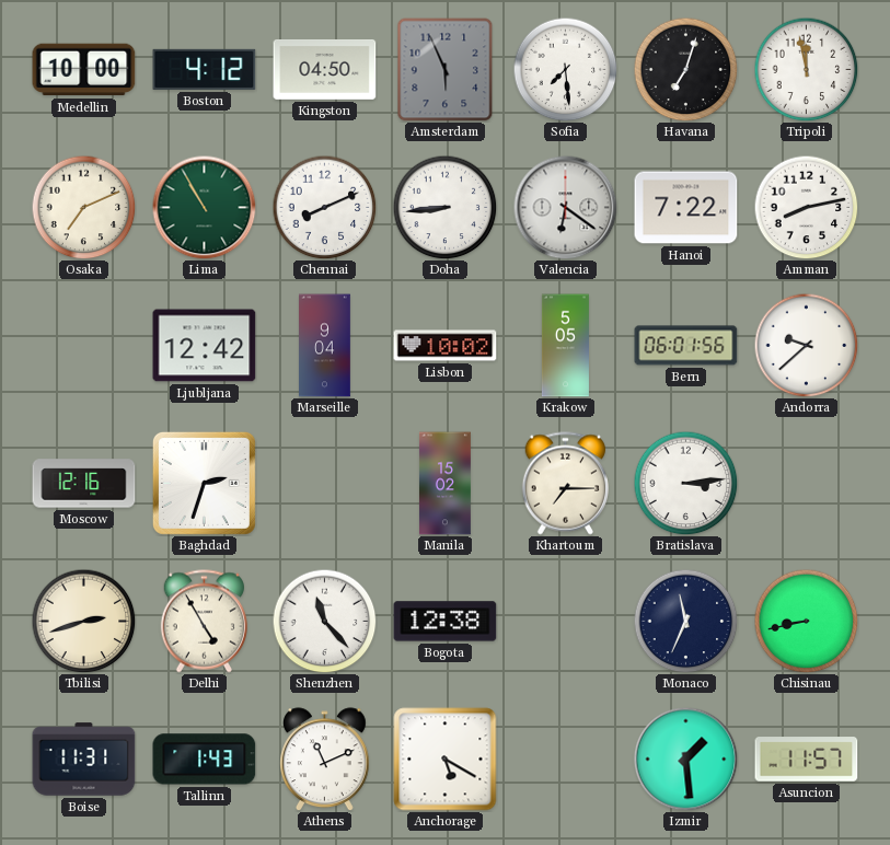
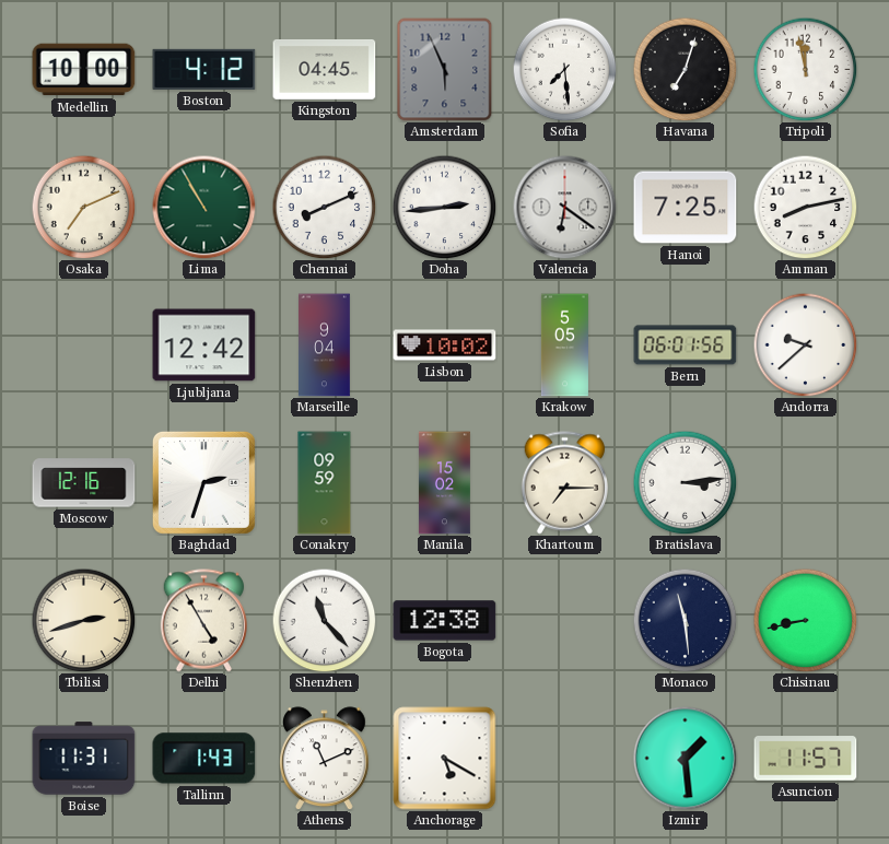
Kingston: 04:50 -> 04:45
Doha: 8:44 -> 2:44
Hanoi: 7:22 -> 7:25
Conakry: none -> 09:59
Monaco: 11:34 -> 11:29
